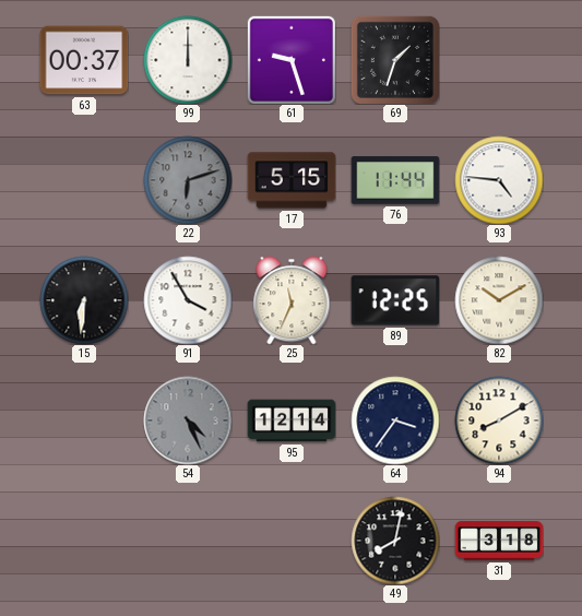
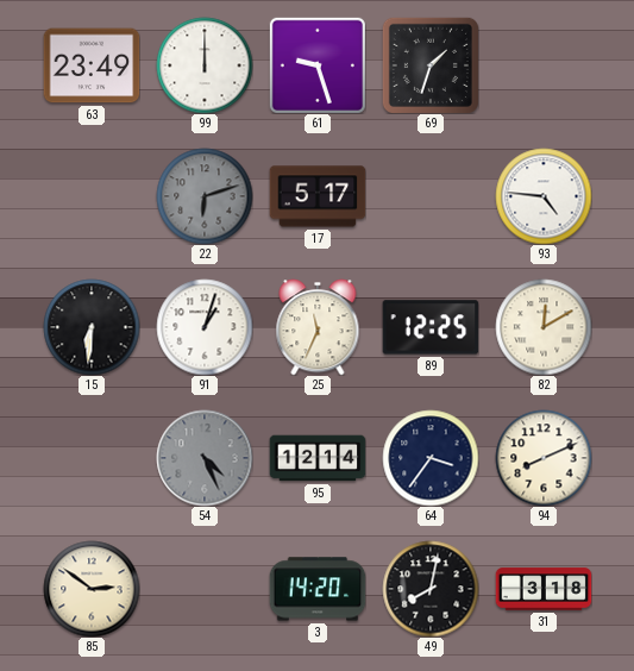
63: 00:37 -> 23:49
17: 5:15 -> 5:17
76: 11:44 -> none
91: 3:55 -> 1:03
82: 10:10 -> 12:10
94: 8:10 -> 8:11
85: none -> 2:51
3: none -> 14:20
